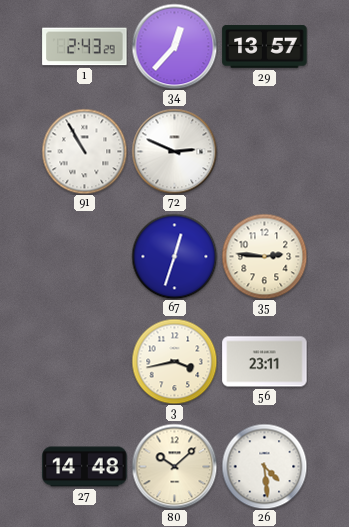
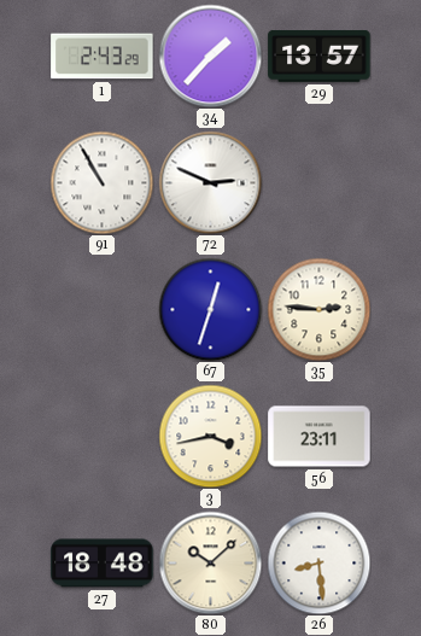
34: 12:37 -> 1:37
27: 14:48 -> 18:48
26: 4:29 -> 8:29
